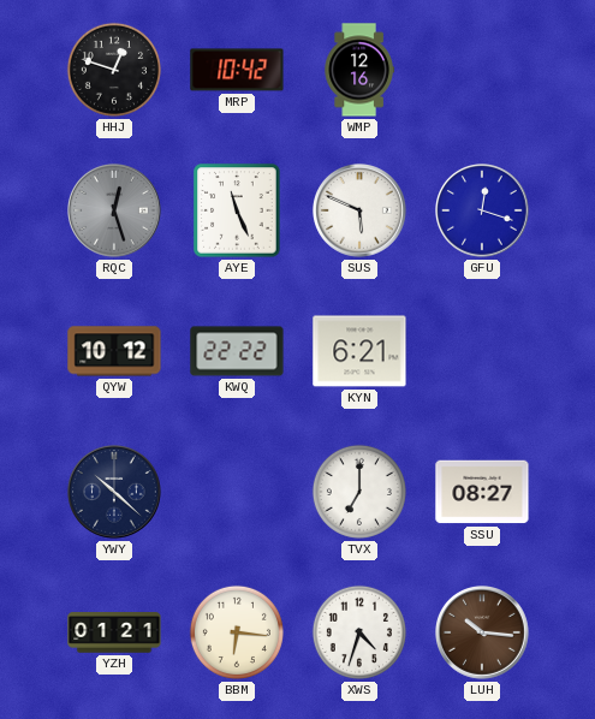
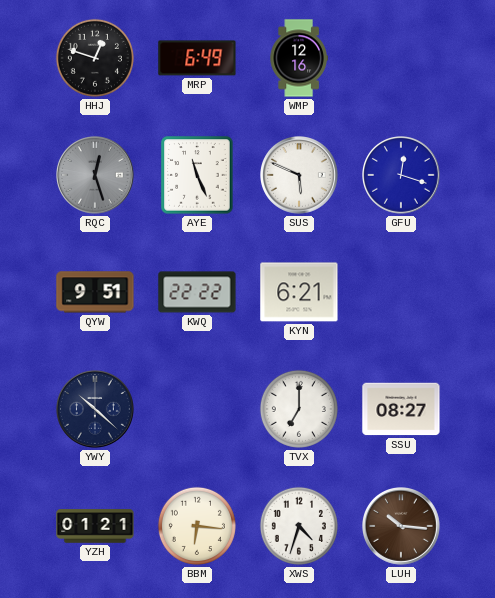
MRP: 10:42 -> 6:49
QYW: 10:12 -> 9:51
